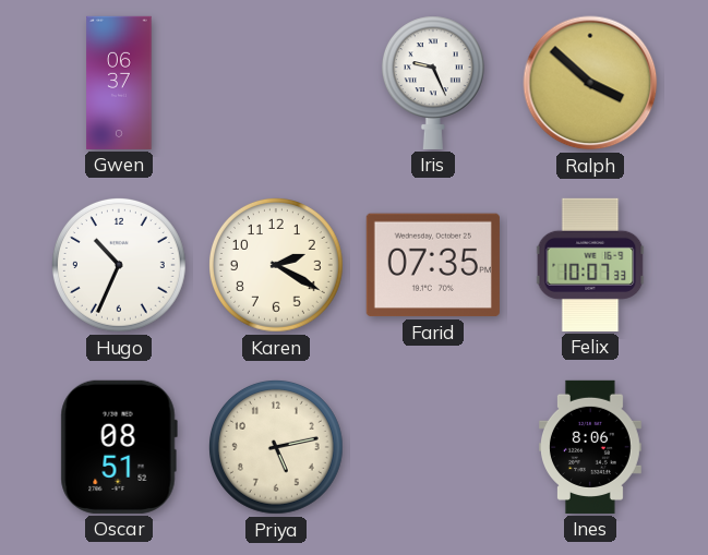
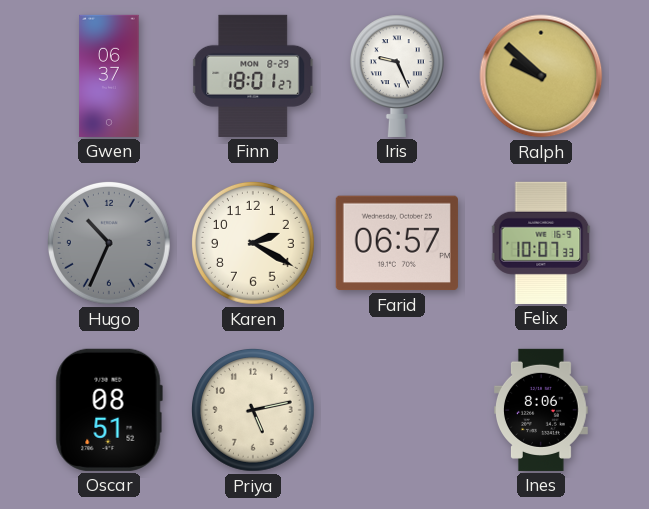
Finn: none -> 18:01
Ralph: 3:52 -> 9:52
Hugo dial: white -> grey
Farid: 07:35 -> 06:57
